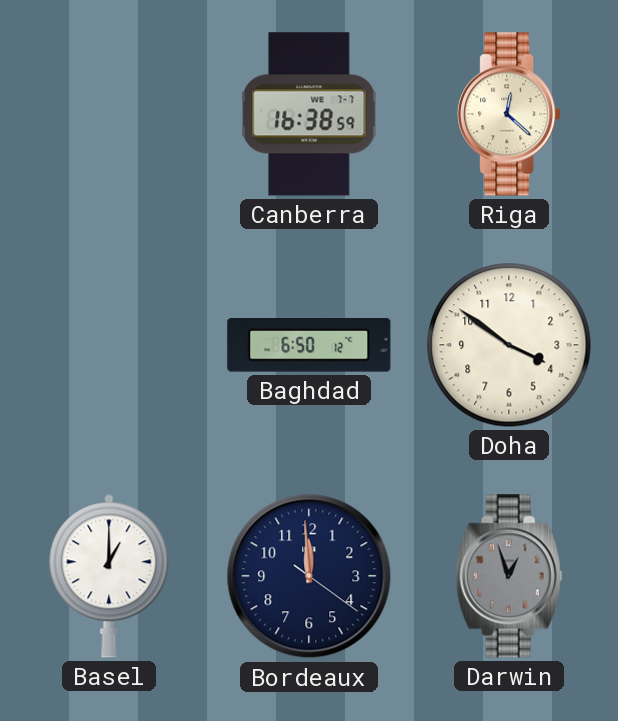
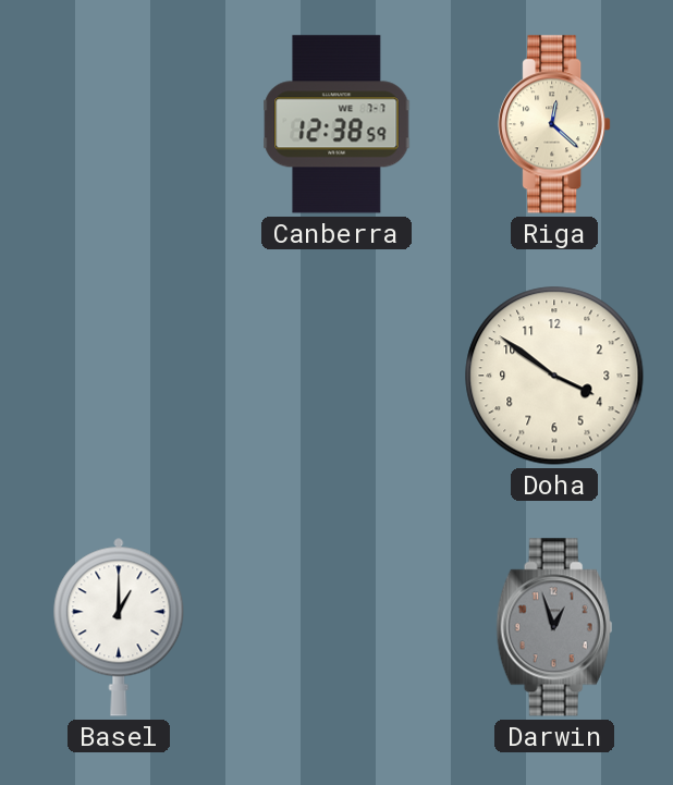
Canberra: 16:38 -> 12:38
Baghdad: 6:50 -> none
Bordeaux: 11:59 -> none
